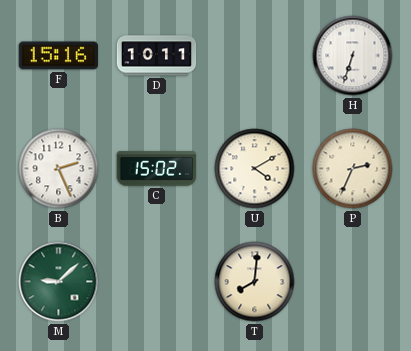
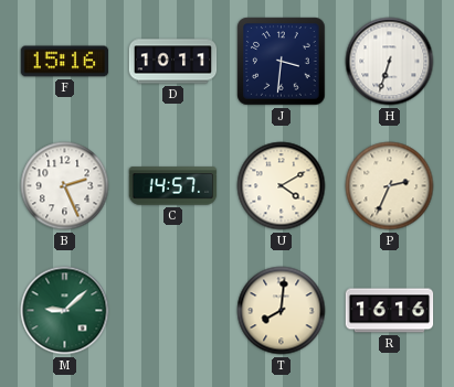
J: none -> 3:31
C: 15:02 -> 14:57
R: none -> 16:16
